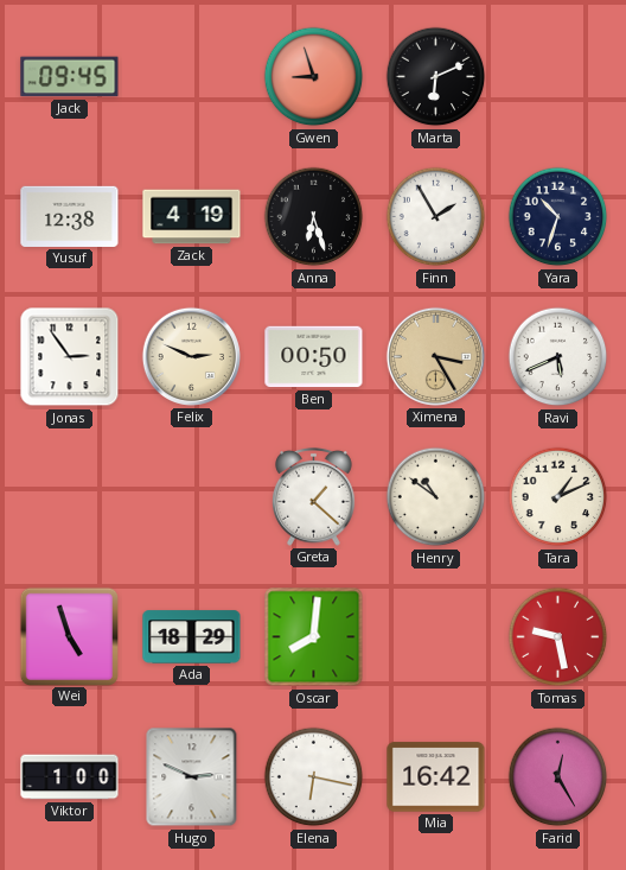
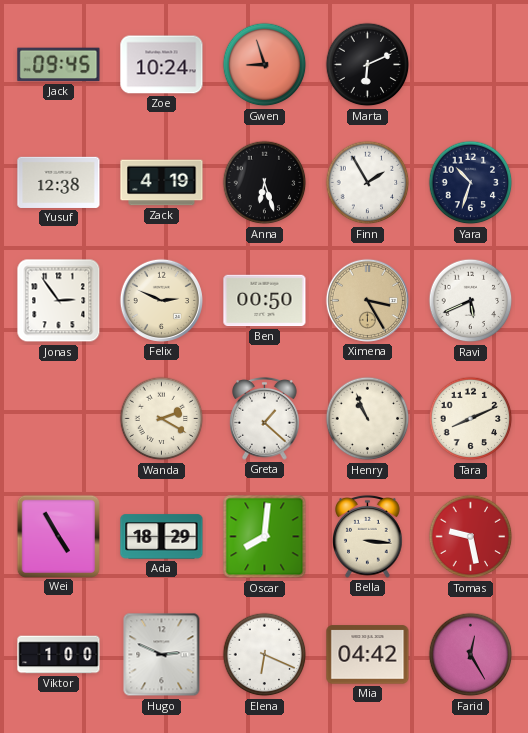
Zoe: none -> 10:24
Wanda: none -> 2:20
Henry: 10:51 -> 10:56
Tara: 1:11 -> 8:11
Wei: 4:57 -> 4:55
Bella: none -> 3:16
Elena: 6:17 -> 6:19
Mia: 16:42 -> 04:42
